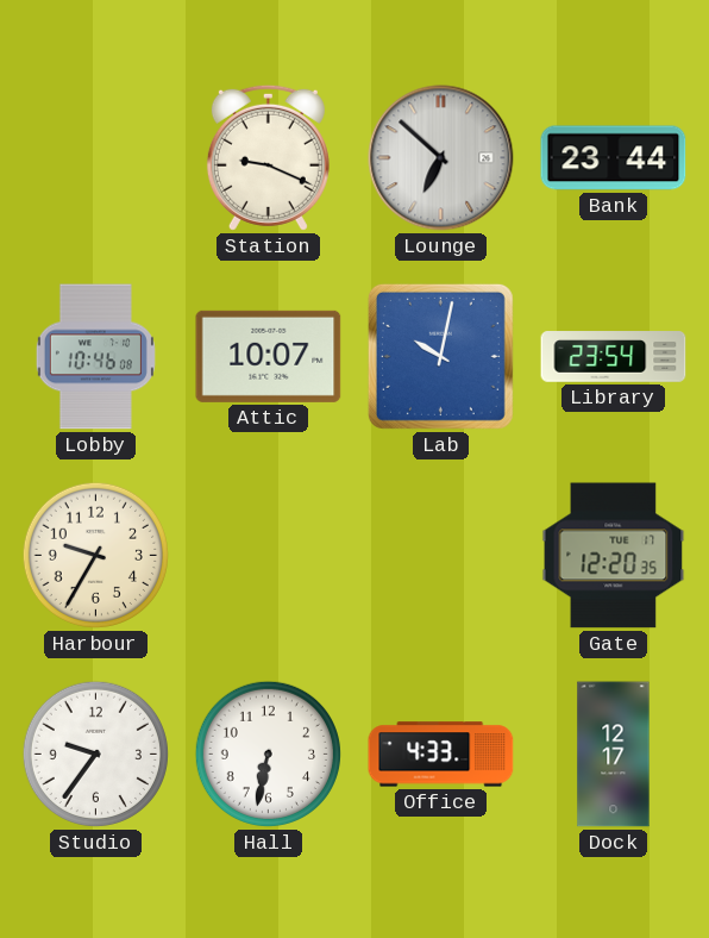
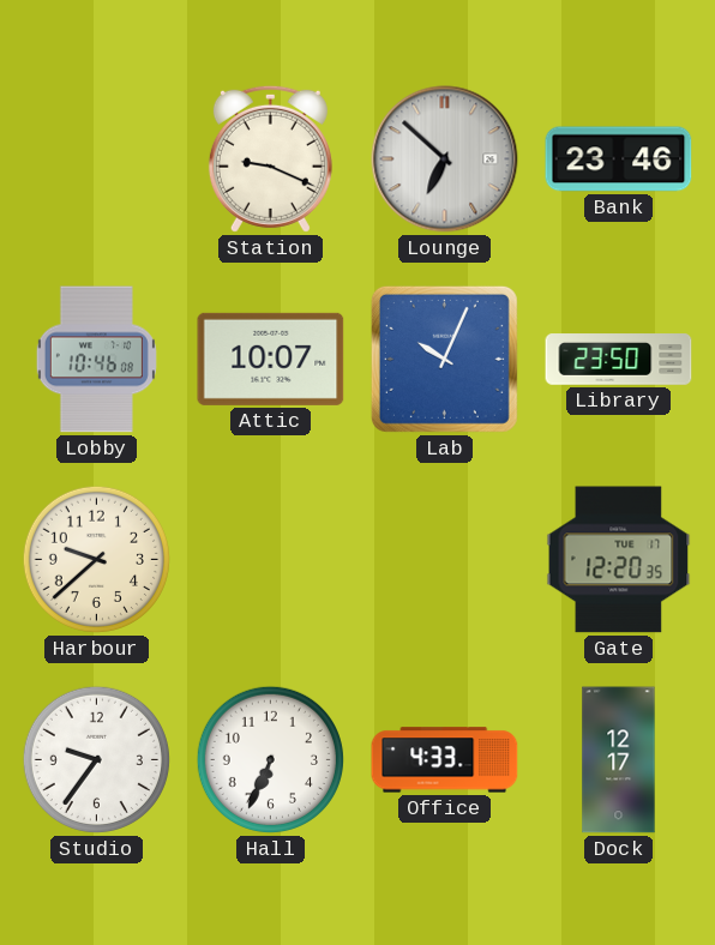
Bank: 23:44 -> 23:46
Lab: 10:02 -> 10:04
Library: 23:54 -> 23:50
Harbour: 9:35 -> 9:38
Hall: 6:32 -> 6:34
